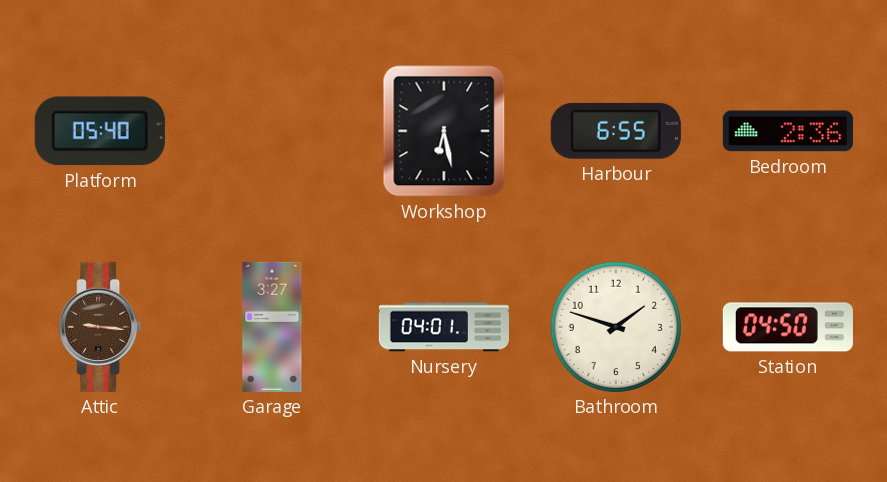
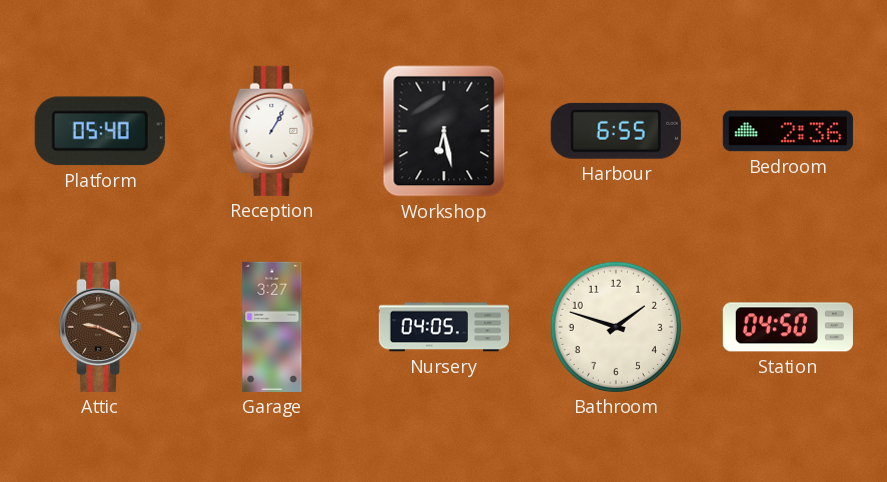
Reception: none -> 1:05
Attic: 9:16 -> 9:19
Nursery: 04:01 -> 04:05
